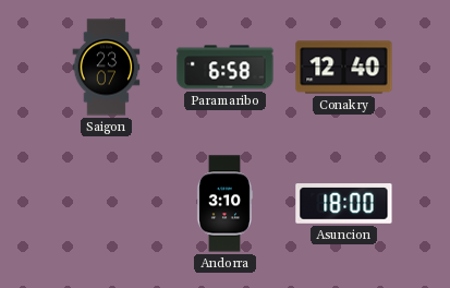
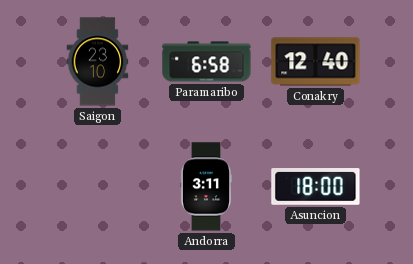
Saigon: 23:07 -> 23:10
Andorra: 3:10 -> 3:11
